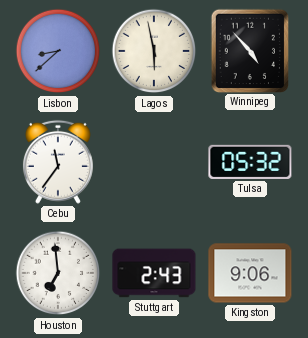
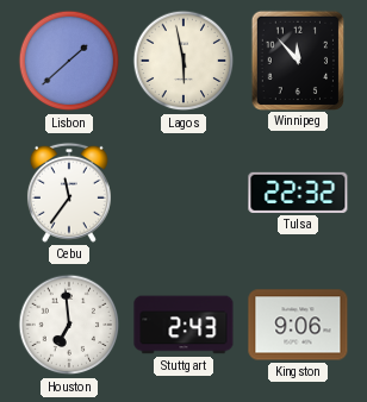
Lisbon: 8:38 -> 1:38
Winnipeg: 4:53 -> 11:53
Tulsa: 05:32 -> 22:32
